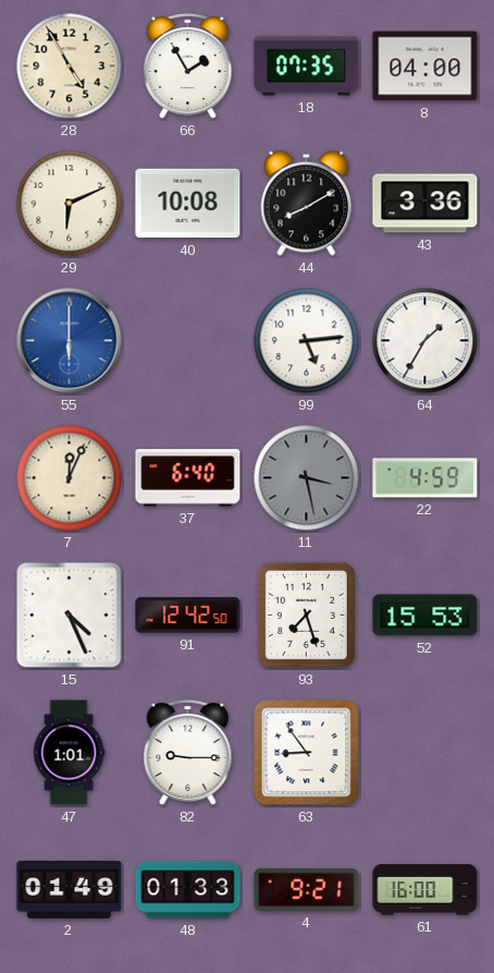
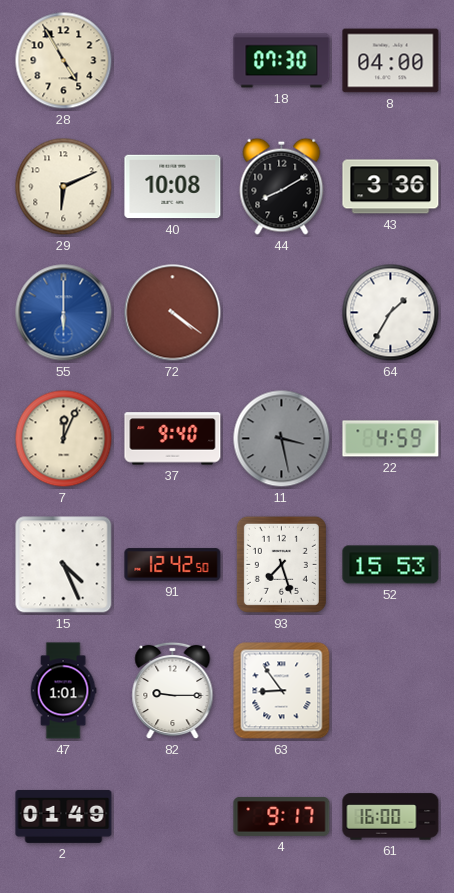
66: 1:55 -> none
18: 07:35 -> 07:30
72: none -> 4:21
99: 5:14 -> none
37: 6:40 -> 9:40
48: 01:33 -> none
4: 9:21 -> 9:17
